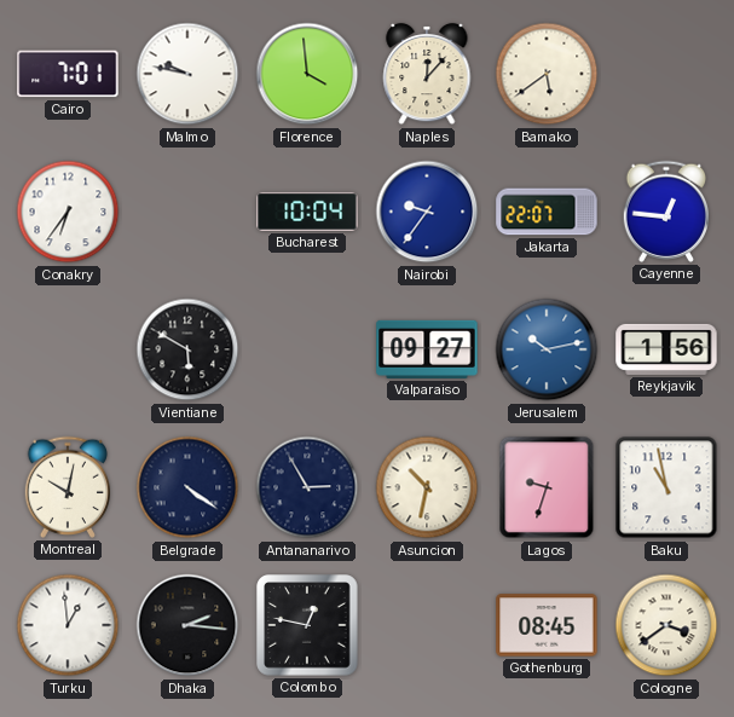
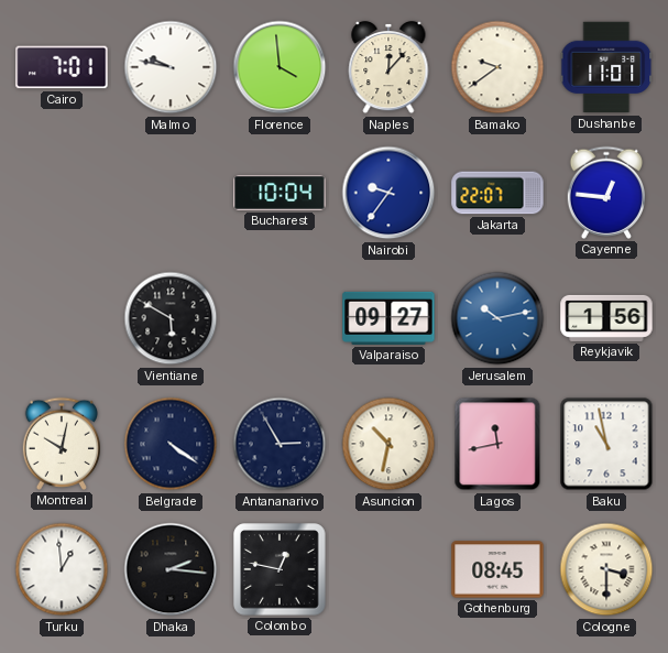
Bamako: 5:39 -> 9:39
Dushanbe: none -> 11:01
Conakry: 6:36 -> none
Lagos: 9:33 -> 11:43
Cologne: 3:39 -> 3:30
